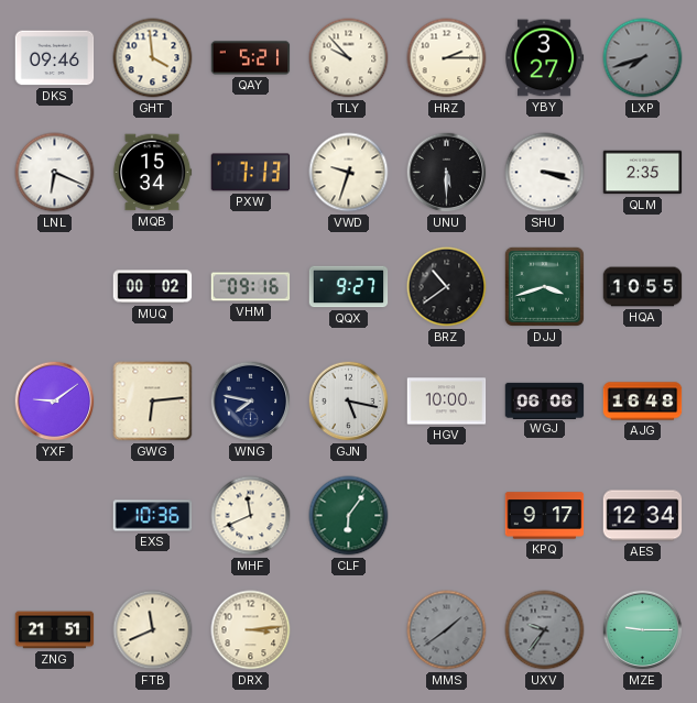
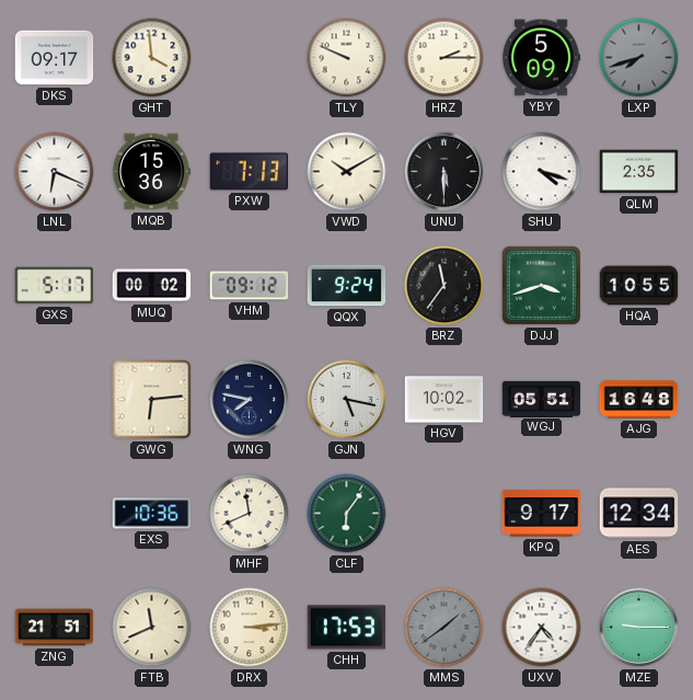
DKS: 09:46 -> 09:17
QAY: 5:21 -> none
TLY: 9:53 -> 9:49
YBY: 3:27 -> 5:09
MQB: 15:34 -> 15:36
VWD: 9:33 -> 10:10
SHU: 3:18 -> 4:18
GXS: none -> 5:17
VHM: 09:16 -> 09:12
QQX: 9:27 -> 9:24
BRZ: 10:39 -> 11:36
YXF: 9:09 -> none
HGV: 10:00 -> 10:02
WGJ: 06:06 -> 05:51
CHH: none -> 17:53
UXV: 9:36 -> 4:36
UXV dial: grey -> white
